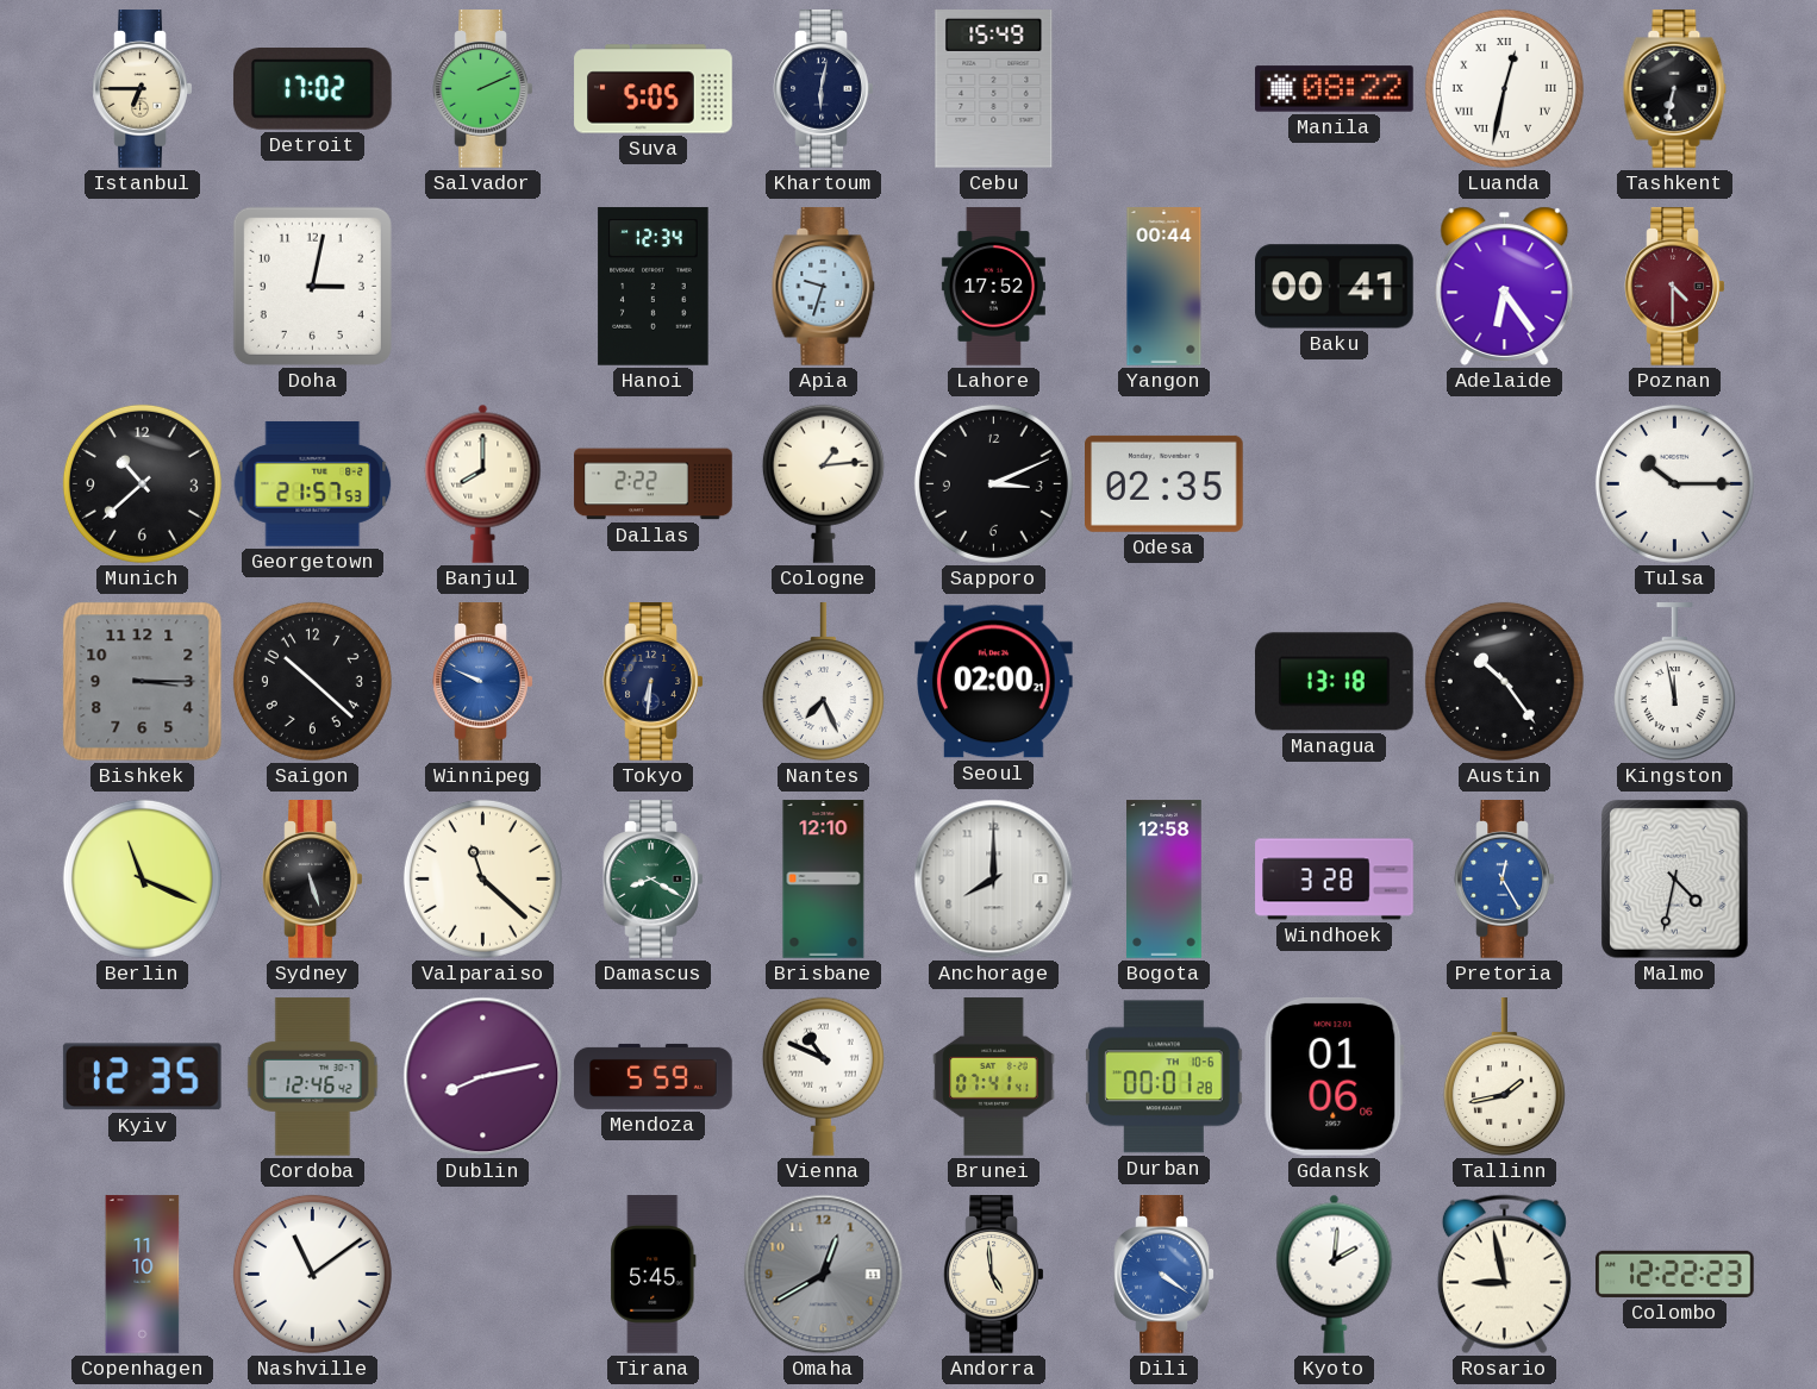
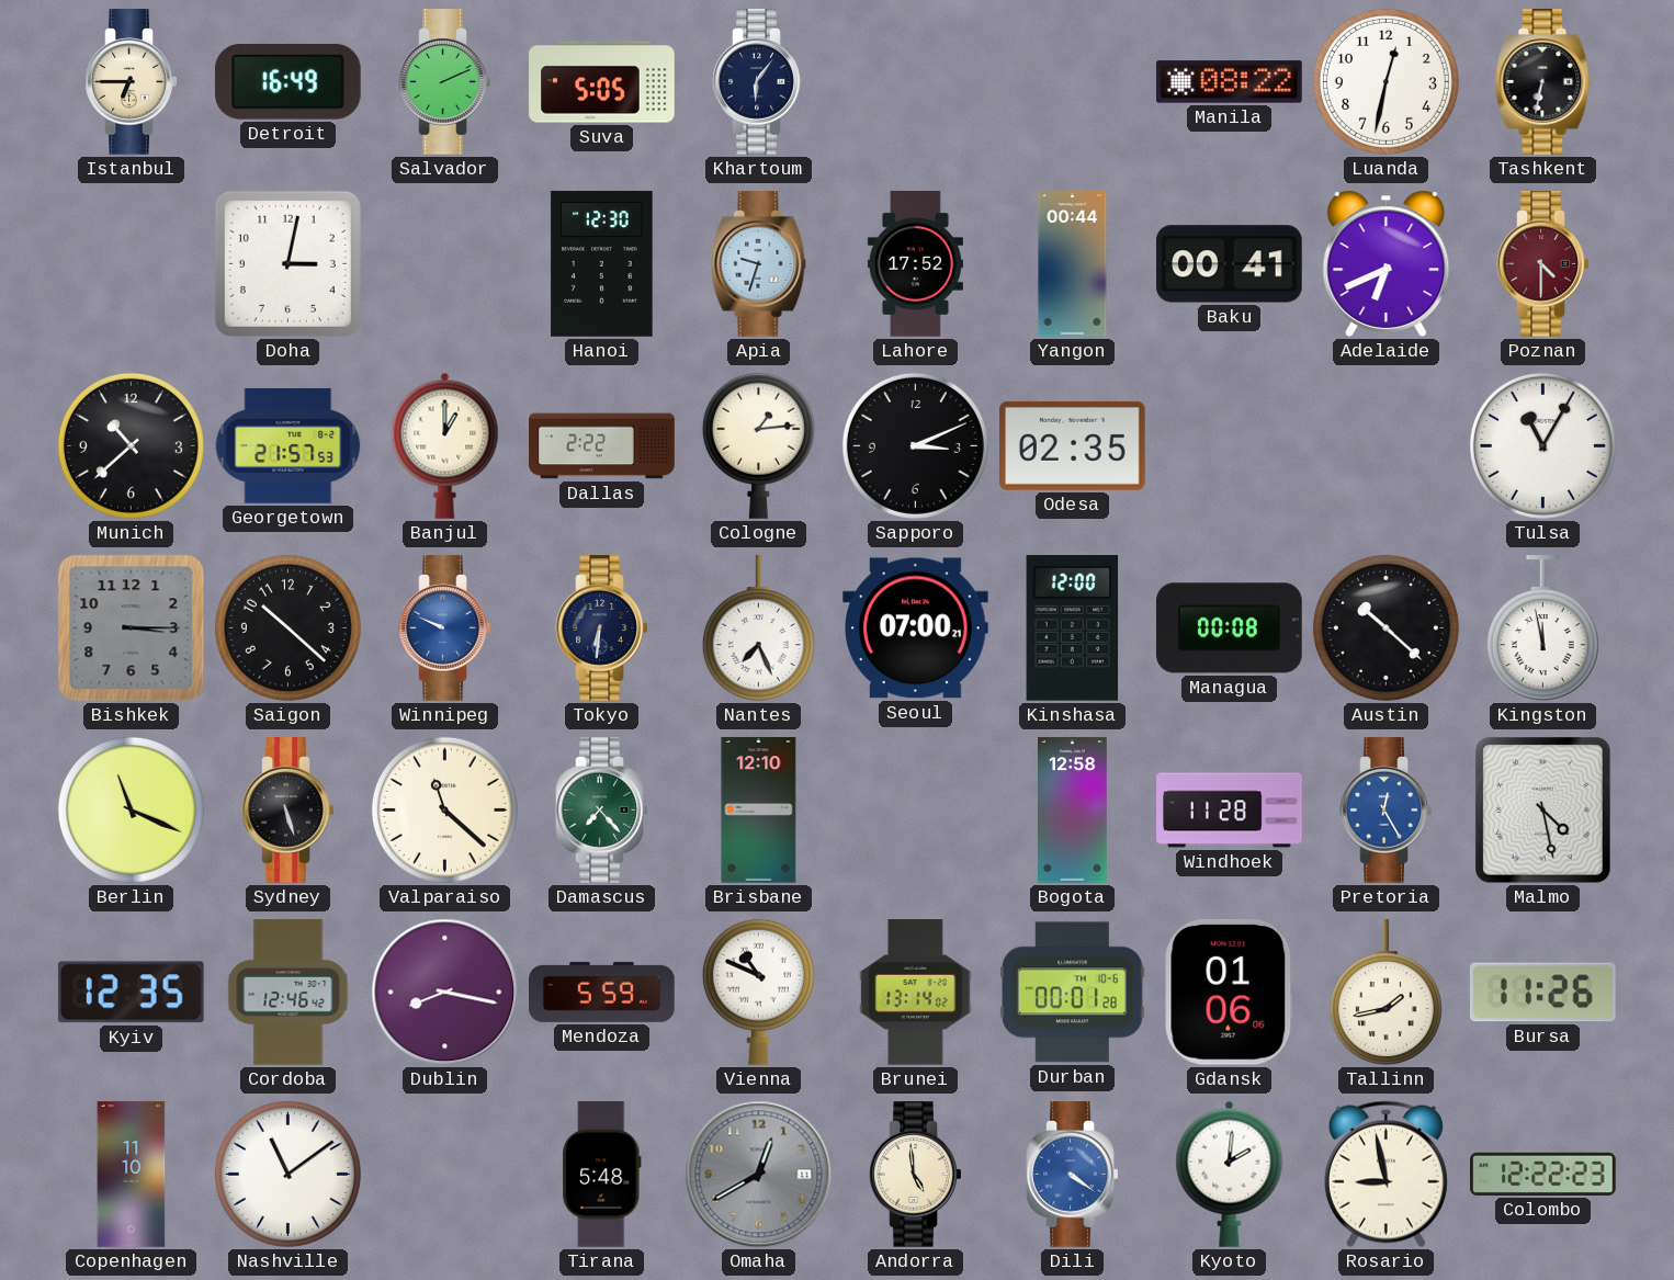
Detroit: 17:02 -> 16:49
Khartoum: 6:02 -> 6:06
Cebu: 15:49 -> none
Luanda numerals: Roman -> Arabic
Hanoi: 12:34 -> 12:30
Adelaide: 6:24 -> 6:41
Banjul: 8:00 -> 1:00
Tulsa: 10:15 -> 11:05
Seoul: 02:00 -> 07:00
Kinshasa: none -> 12:00
Managua: 13:18 -> 00:08
Austin: 10:24 -> 10:22
Damascus: 8:20 -> 7:23
Anchorage: 8:00 -> none
Windhoek: 3:28 -> 11:28
Malmo: 4:32 -> 4:28
Dublin: 8:13 -> 8:17
Brunei: 07:41 -> 13:14
Bursa: none -> 11:26
Tirana: 5:45 -> 5:48
